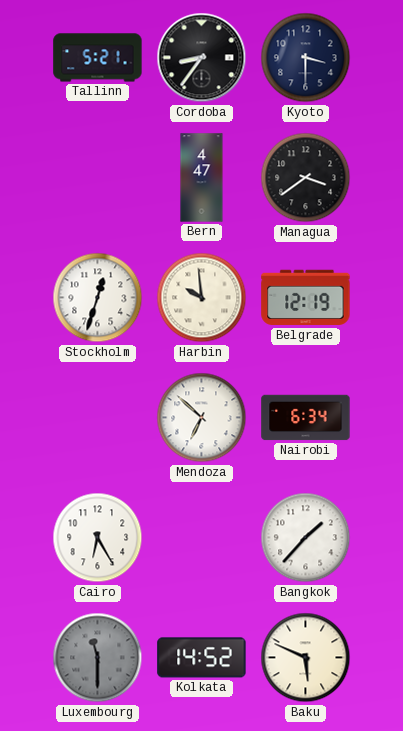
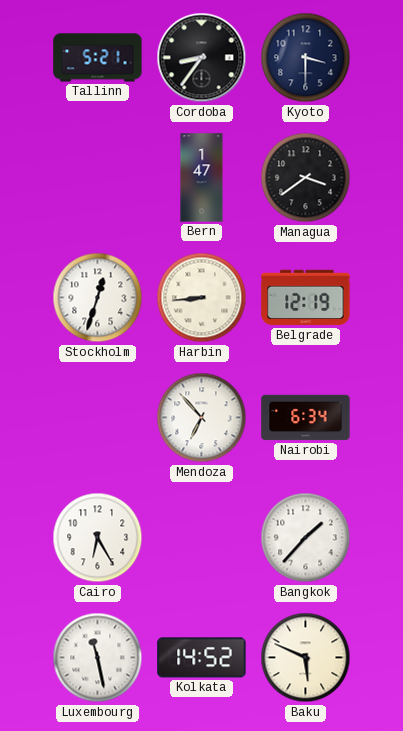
Bern: 4:47 -> 1:47
Harbin: 9:59 -> 8:44
Mendoza: 6:52 -> 6:53
Luxembourg: 11:30 -> 11:28
Luxembourg dial: grey -> white
